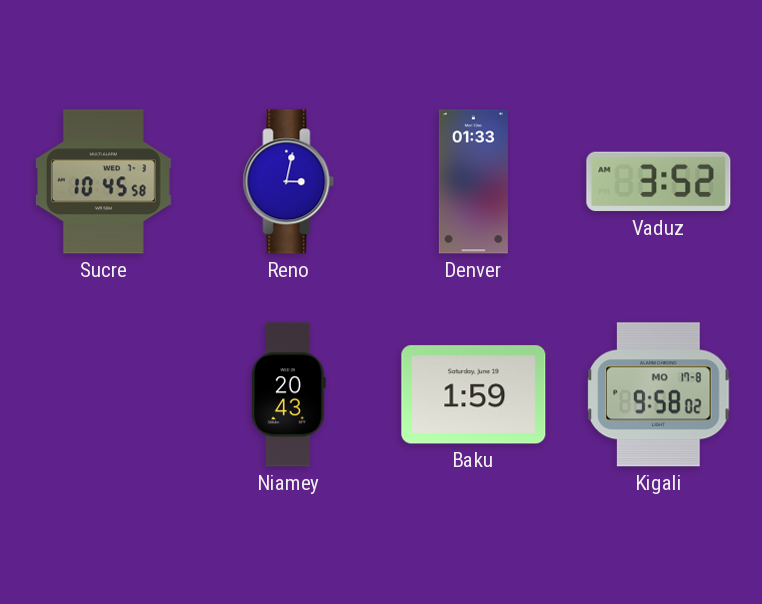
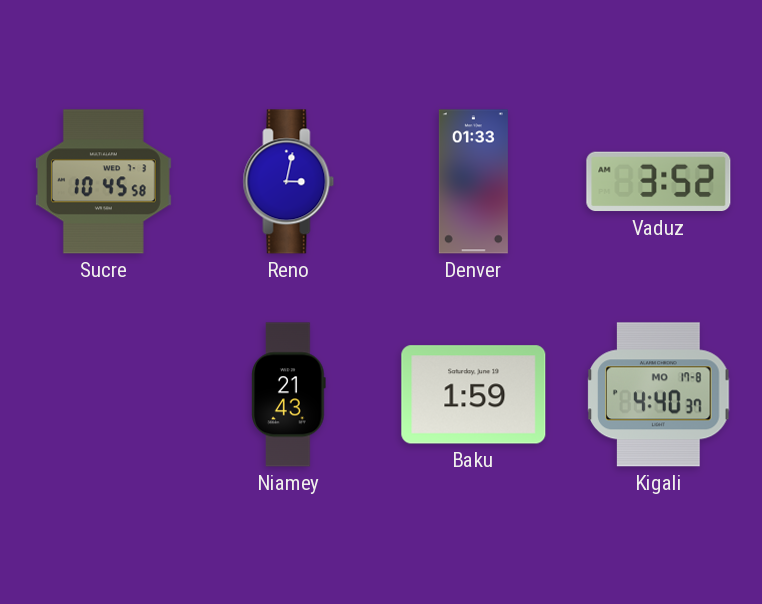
Niamey: 20:43 -> 21:43
Kigali: 9:58 -> 4:40
